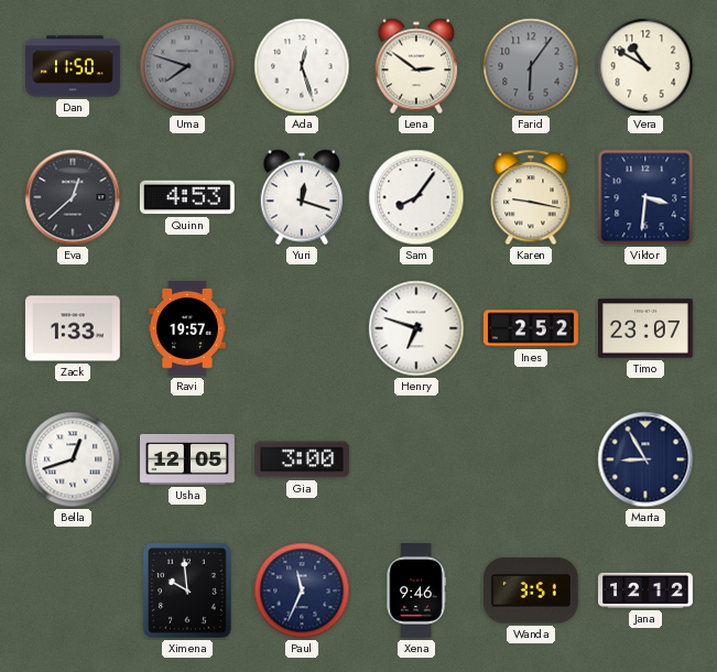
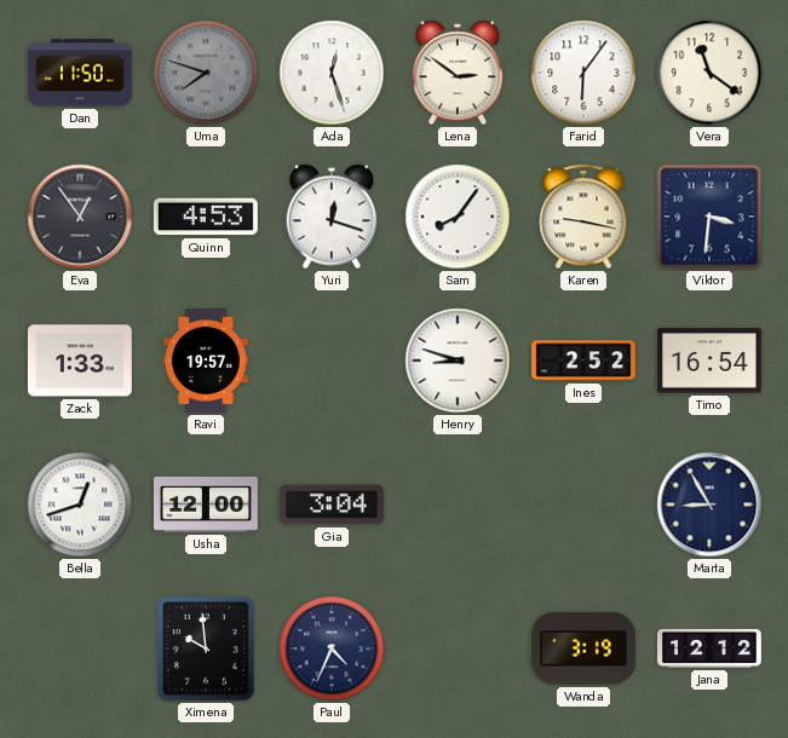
Farid dial: grey -> white
Vera: 10:50 -> 11:21
Eva: 12:38 -> 12:54
Henry: 6:48 -> 8:48
Timo: 23:07 -> 16:54
Usha: 12:05 -> 12:00
Gia: 3:00 -> 3:04
Paul: 11:34 -> 4:34
Xena: 9:46 -> none
Wanda: 3:51 -> 3:19
